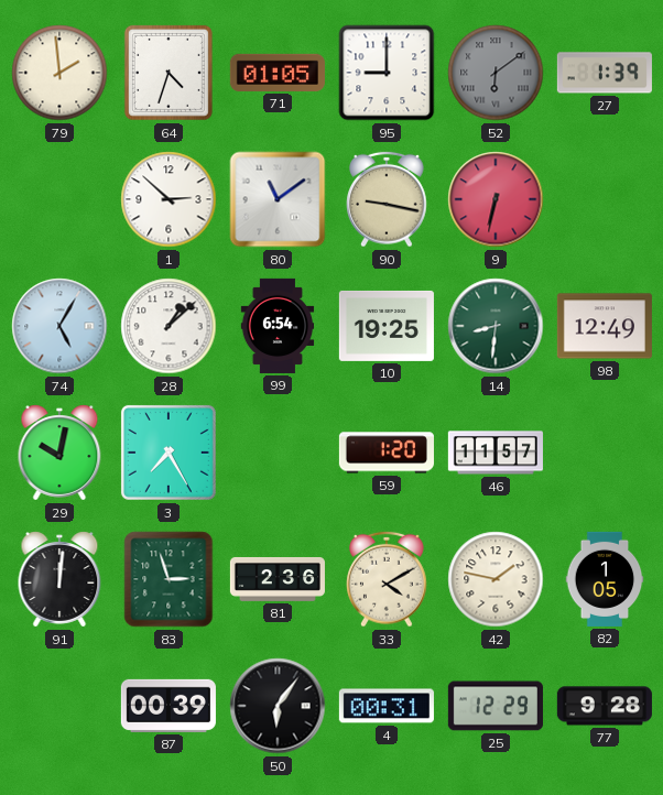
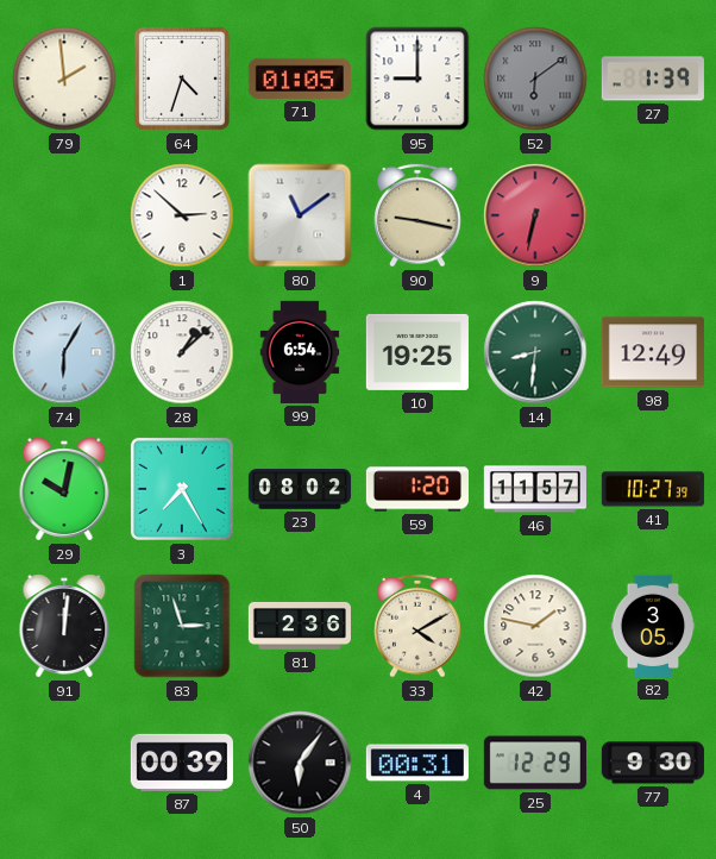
74: 5:05 -> 6:05
23: none -> 08:02
41: none -> 10:27
82: 1:05 -> 3:05
77: 9:28 -> 9:30
